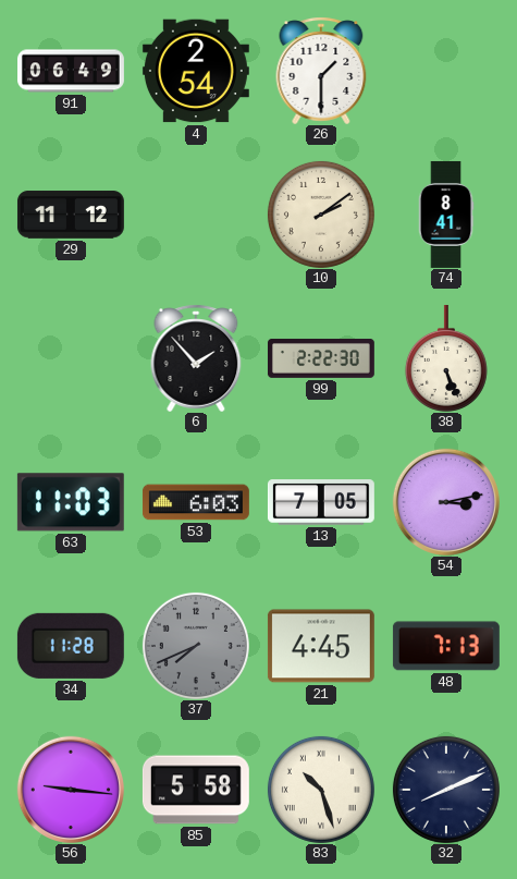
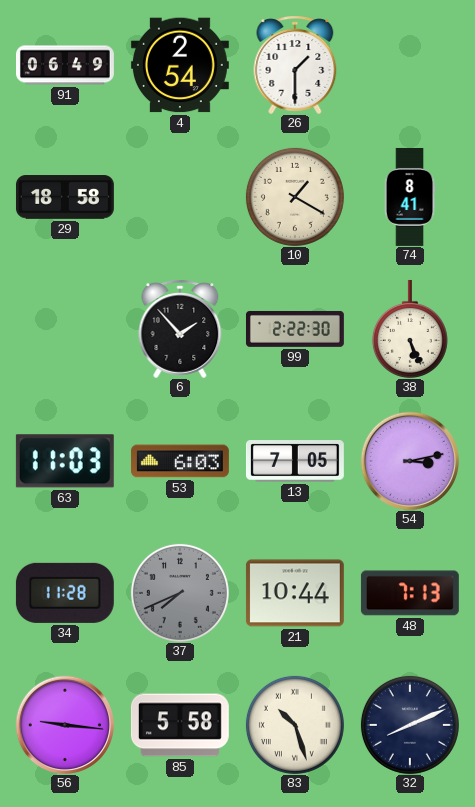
29: 11:12 -> 18:58
10: 2:09 -> 1:20
21: 4:45 -> 10:44
